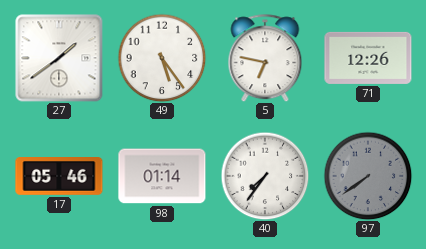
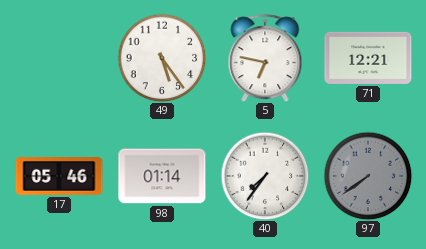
27: 1:39 -> none
71: 12:26 -> 12:21
